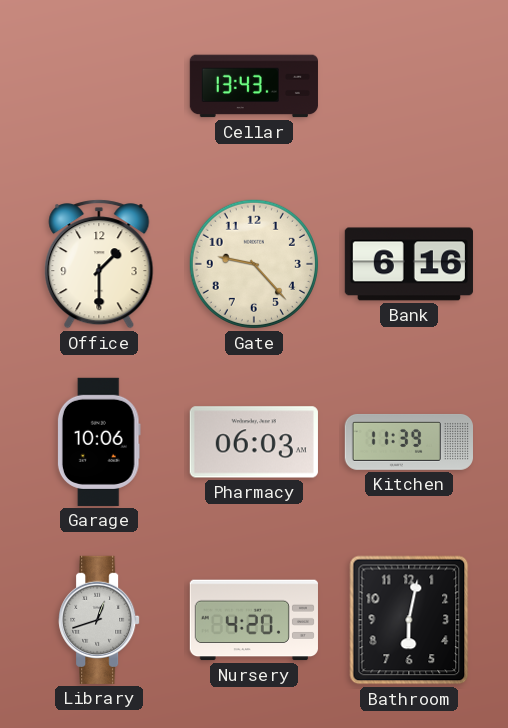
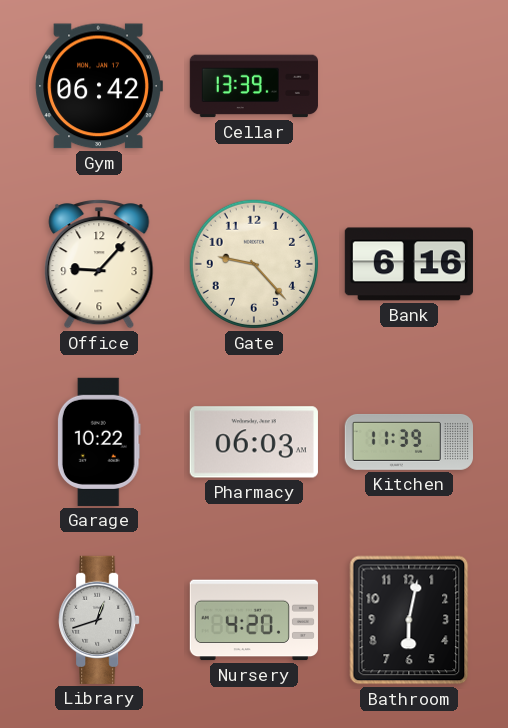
Gym: none -> 06:42
Cellar: 13:43 -> 13:39
Office: 1:30 -> 9:07
Garage: 10:06 -> 10:22
